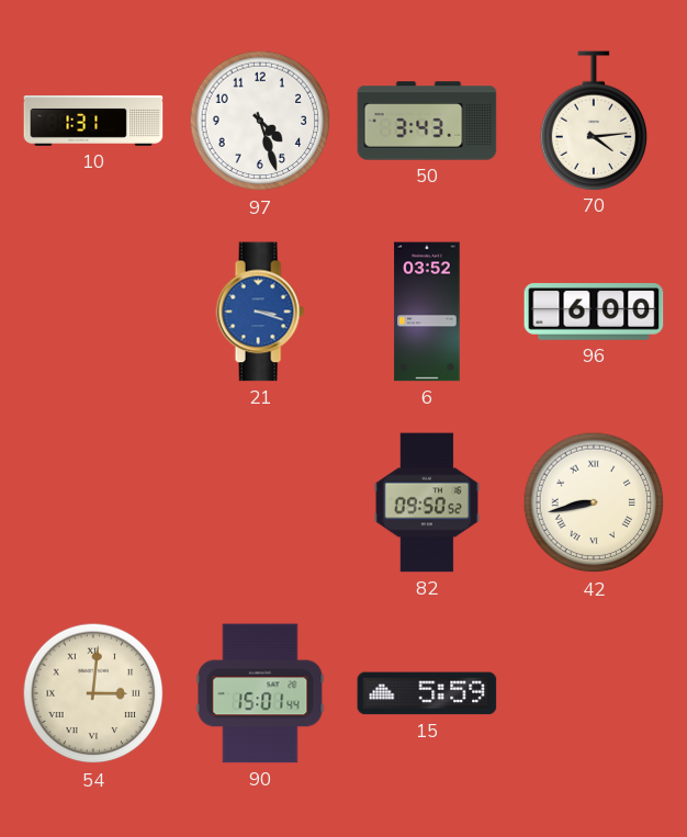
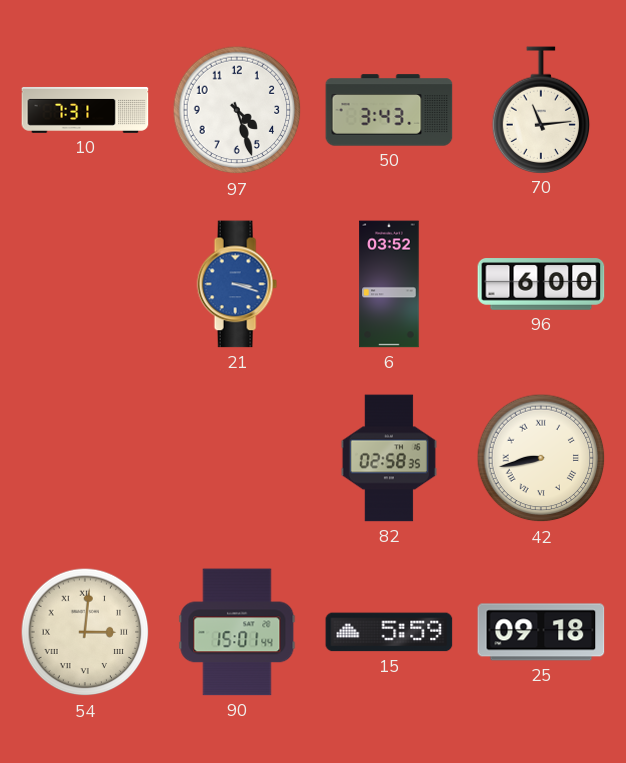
10: 1:31 -> 7:31
70: 4:14 -> 11:14
82: 09:50 -> 02:58
25: none -> 09:18
